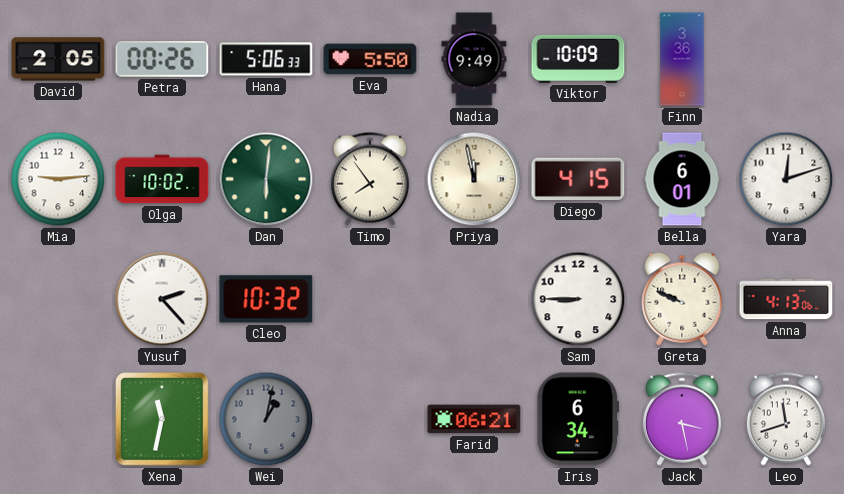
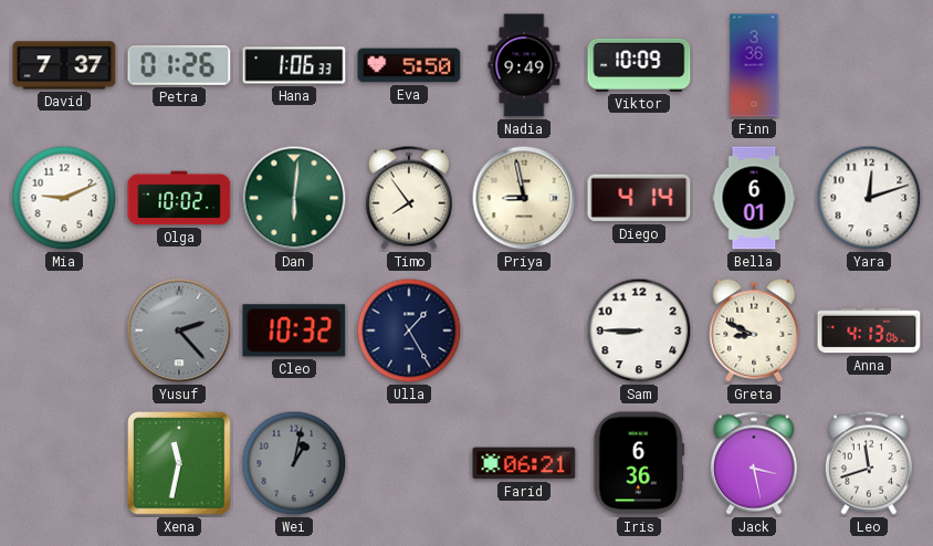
David: 2:05 -> 7:37
Petra: 00:26 -> 01:26
Hana: 5:06 -> 1:06
Mia: 9:14 -> 9:11
Priya: 11:58 -> 8:58
Diego: 4:15 -> 4:14
Yusuf dial: white -> grey
Ulla: none -> 1:25
Greta: 9:49 -> 8:49
Iris: 6:34 -> 6:36
